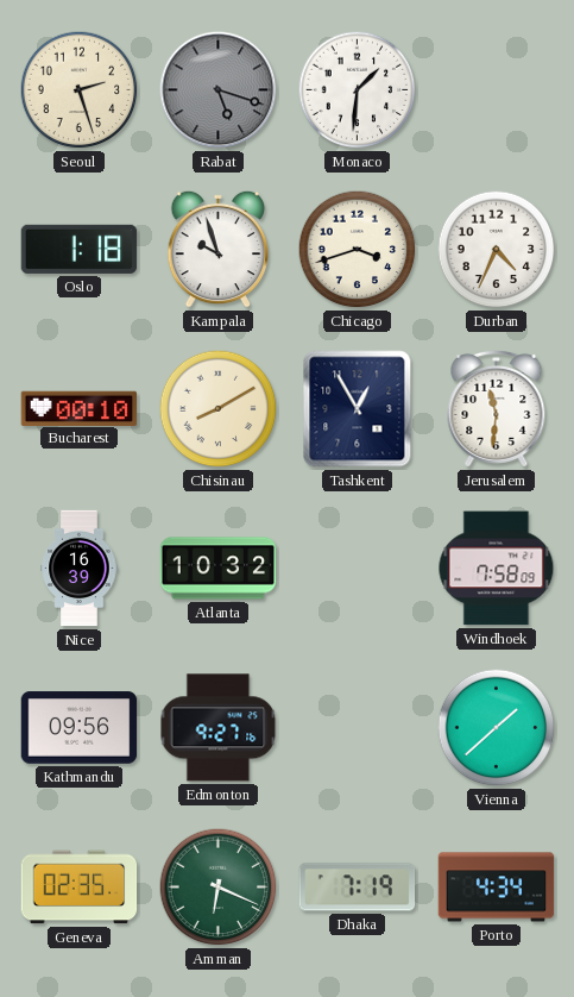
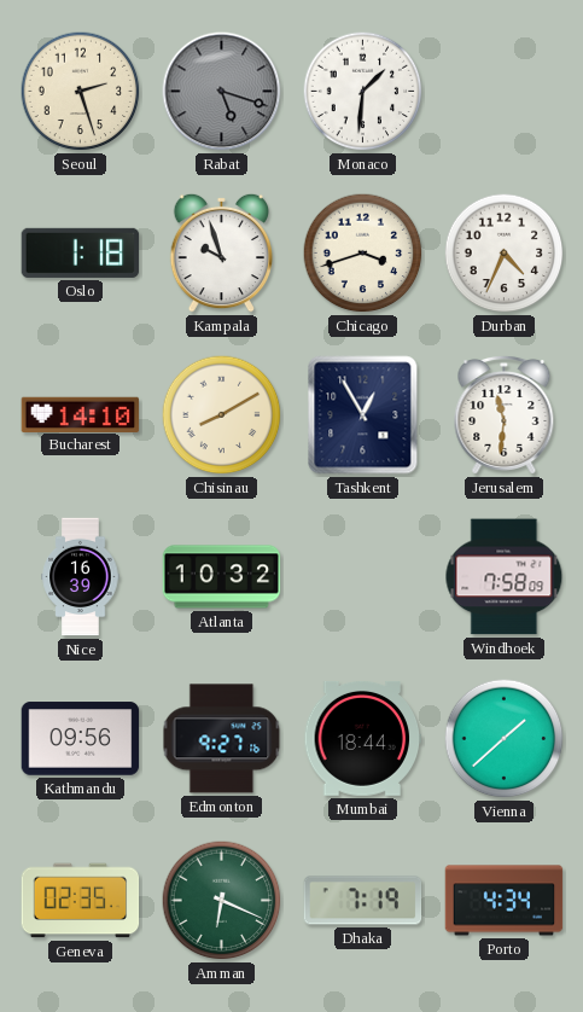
Bucharest: 00:10 -> 14:10
Mumbai: none -> 18:44
